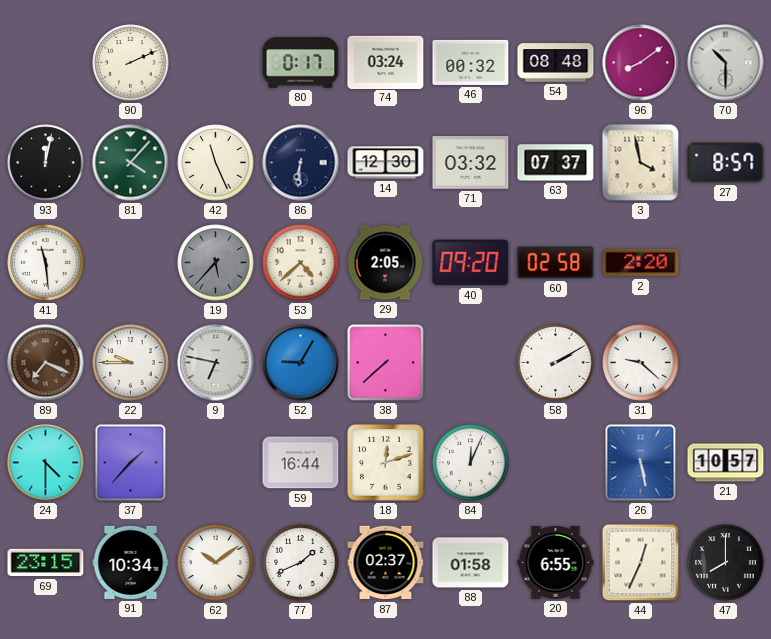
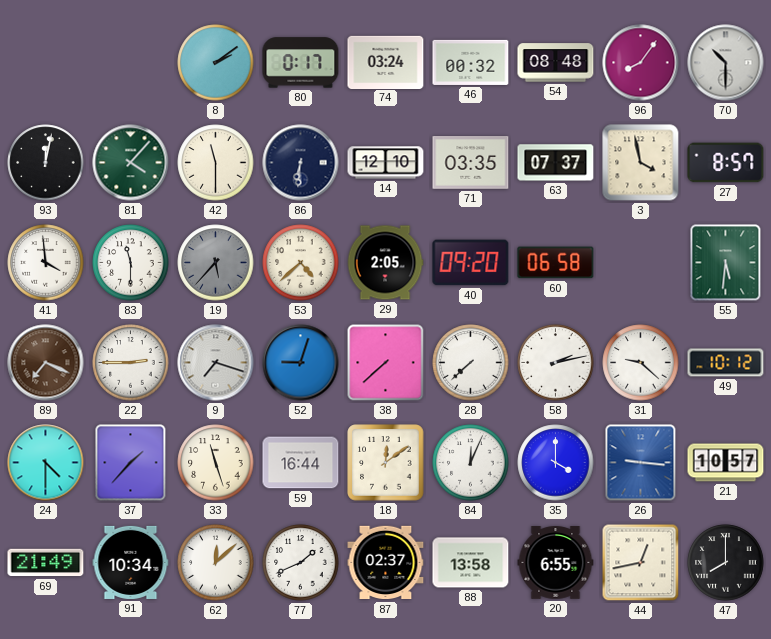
90: 2:11 -> none
8: none -> 2:09
96: 8:09 -> 8:06
42: 11:26 -> 11:30
14: 12:30 -> 12:10
71: 03:32 -> 03:35
41: 11:29 -> 3:59
83: none -> 11:30
60: 02:58 -> 06:58
2: 2:20 -> none
55: none -> 5:31
22: 9:45 -> 2:45
9: 6:47 -> 7:18
52: 9:05 -> 9:03
28: none -> 7:38
58: 2:10 -> 2:13
49: none -> 10:12
33: none -> 11:27
18: 12:12 -> 12:09
35: none -> 4:00
26: 5:28 -> 9:16
69: 23:15 -> 21:49
62: 10:09 -> 12:08
88: 01:58 -> 13:58
44: 12:34 -> 12:43
